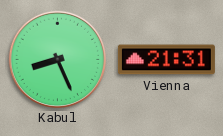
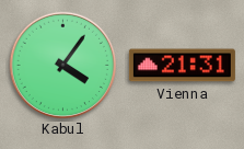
Kabul: 8:26 -> 4:06
